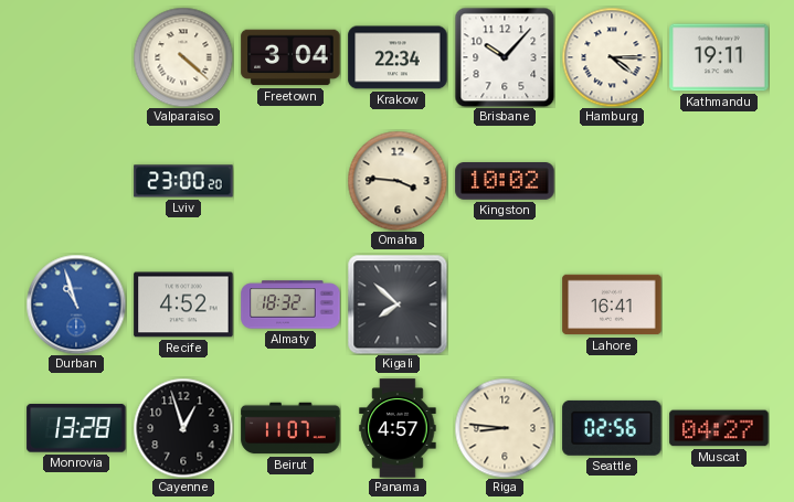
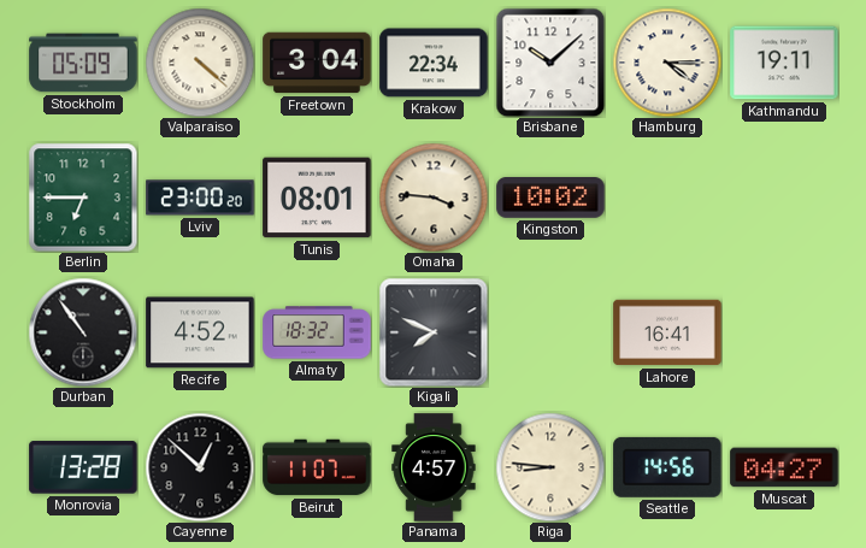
Stockholm: none -> 05:09
Brisbane: 10:07 -> 10:08
Berlin: none -> 6:45
Tunis: none -> 08:01
Durban: 10:57 -> 10:54
Durban dial: blue -> black
Kigali: 7:52 -> 7:49
Cayenne: 12:57 -> 12:52
Seattle: 02:56 -> 14:56
